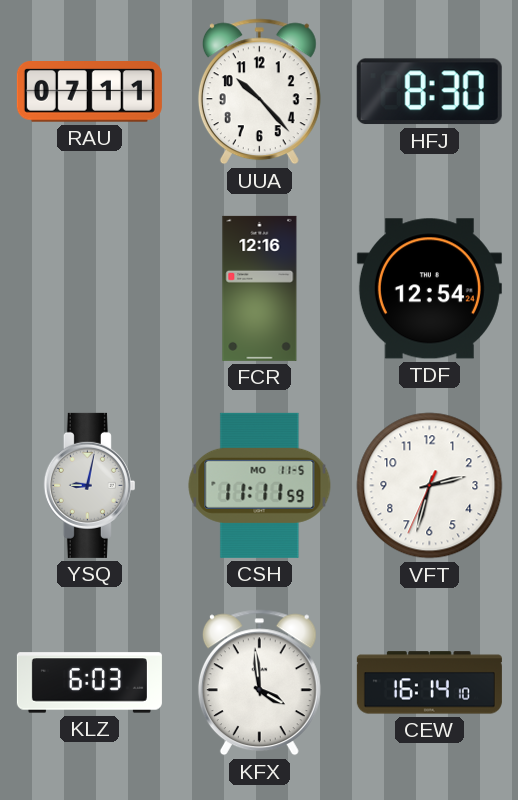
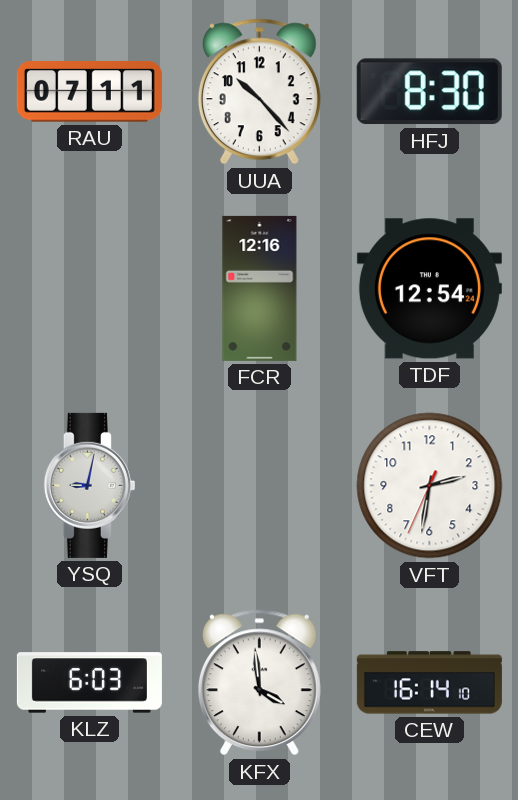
CSH: 11:11 -> none
VFT: 2:32 -> 2:31
